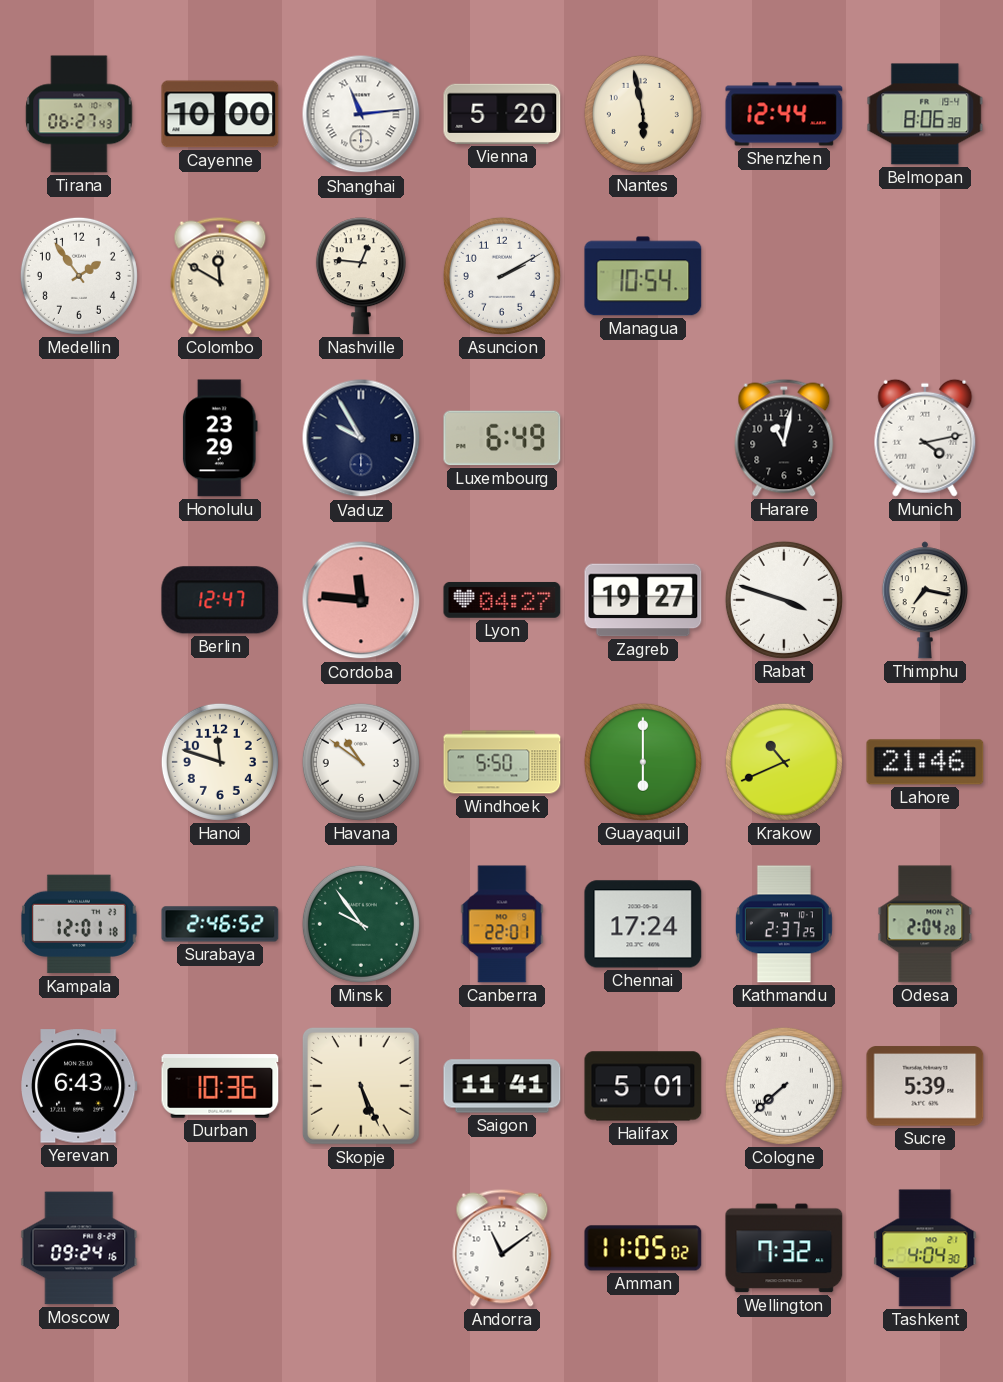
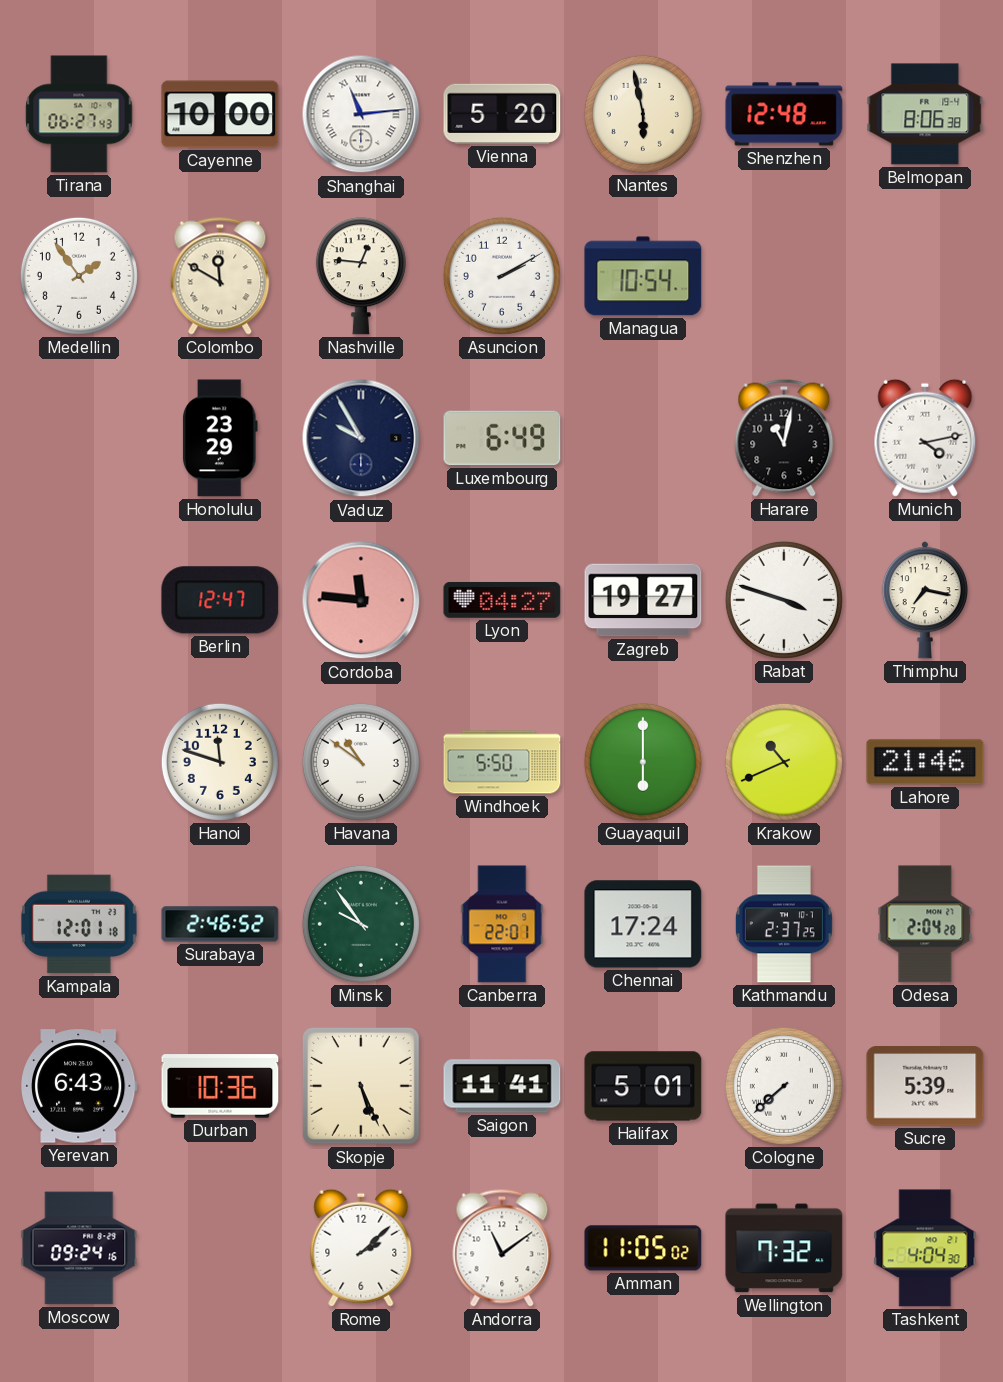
Shenzhen: 12:44 -> 12:48
Rome: none -> 2:08
